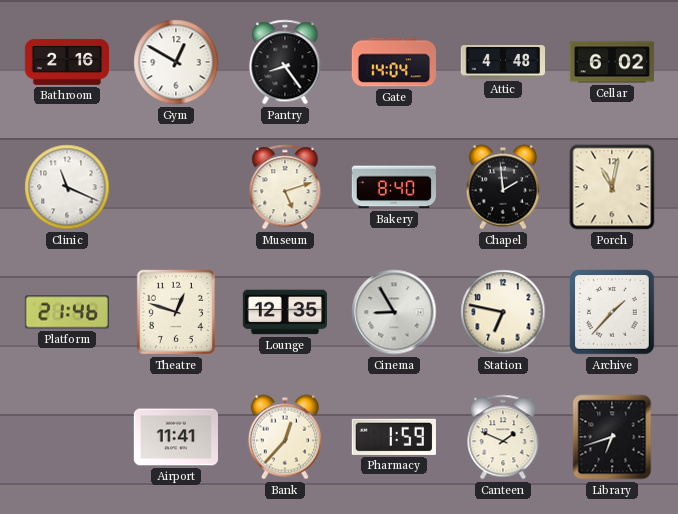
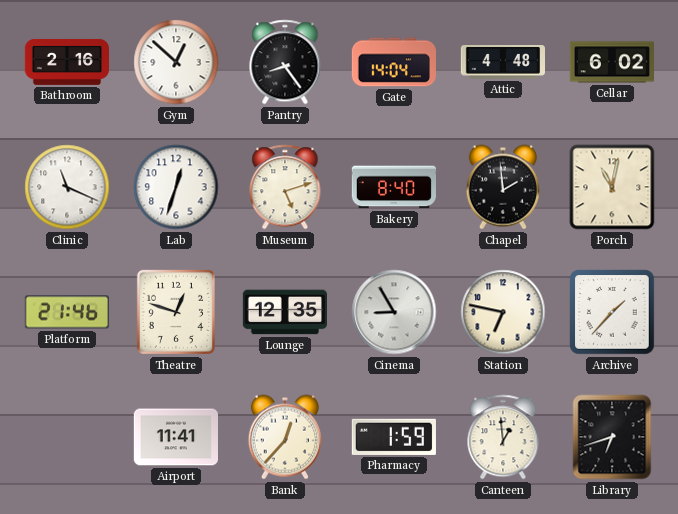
Gym: 12:50 -> 12:52
Lab: none -> 12:33
Canteen: 1:49 -> 12:59
